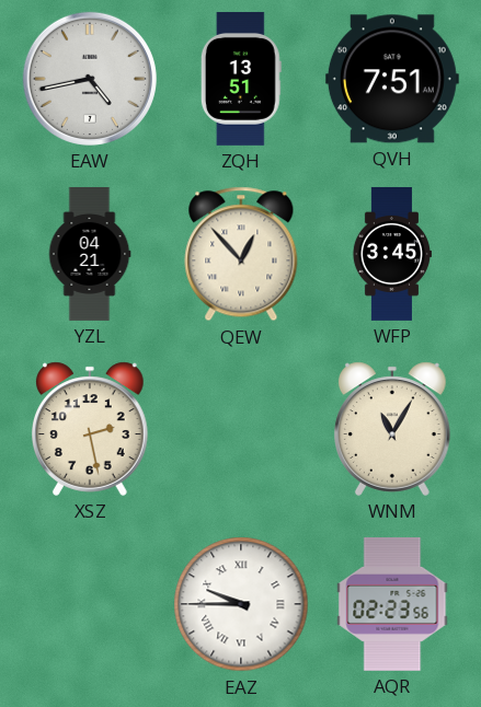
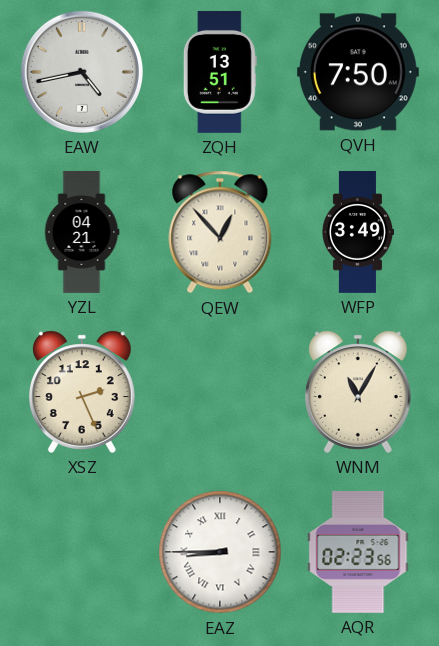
QVH: 7:51 -> 7:50
WFP: 3:45 -> 3:49
XSZ: 2:28 -> 2:26
EAZ: 9:45 -> 8:45
